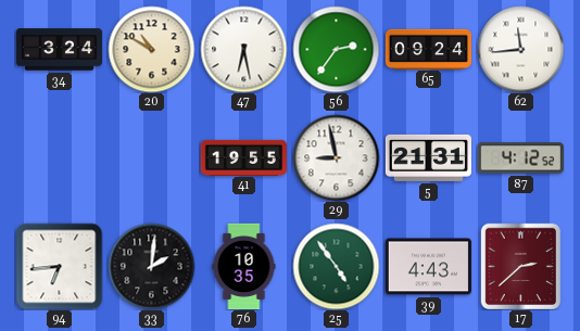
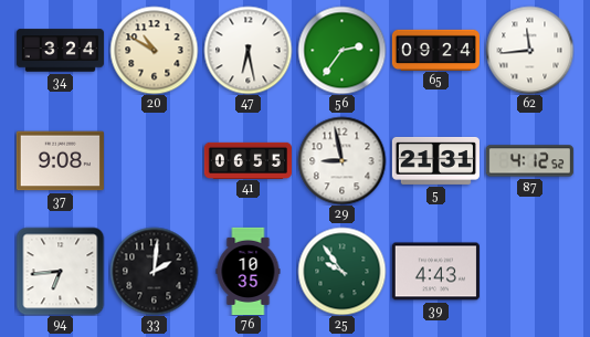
37: none -> 9:08
41: 19:55 -> 06:55
25: 4:54 -> 9:54
17: 2:38 -> none
